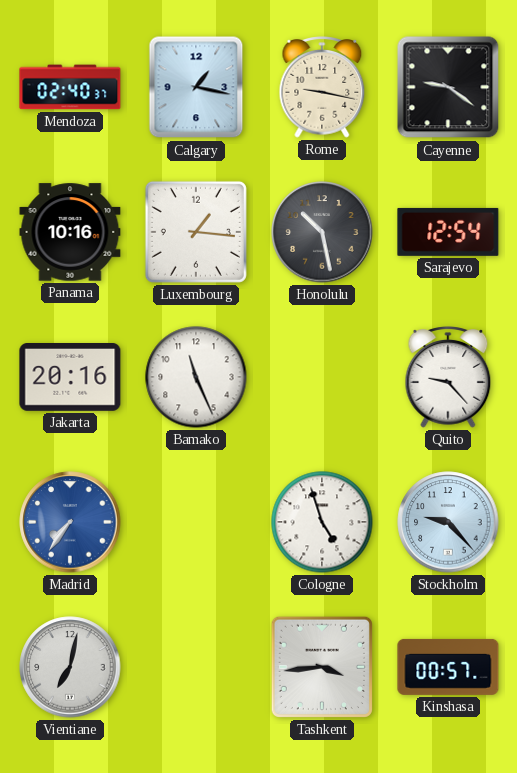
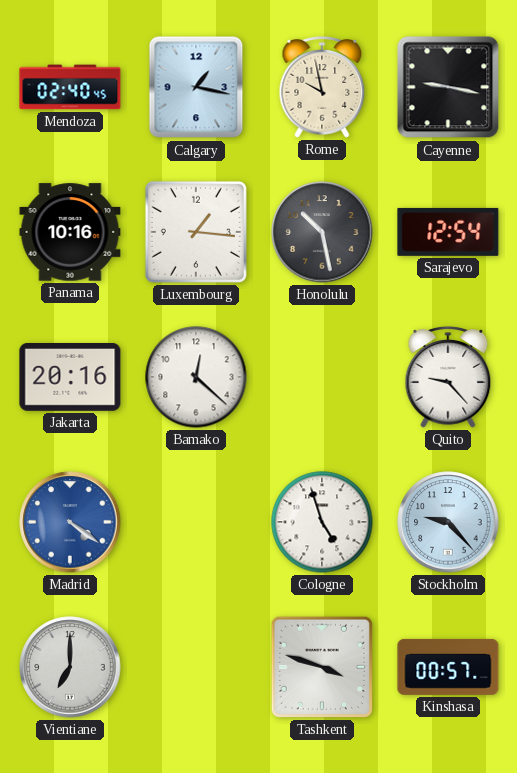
Mendoza: 02:40:37 -> 02:40:45
Rome: 9:17 -> 9:58
Cayenne: 9:21 -> 9:17
Bamako: 11:26 -> 12:22
Madrid: 7:36 -> 4:21
Vientiane: 7:02 -> 7:00
Tashkent: 3:44 -> 3:48
